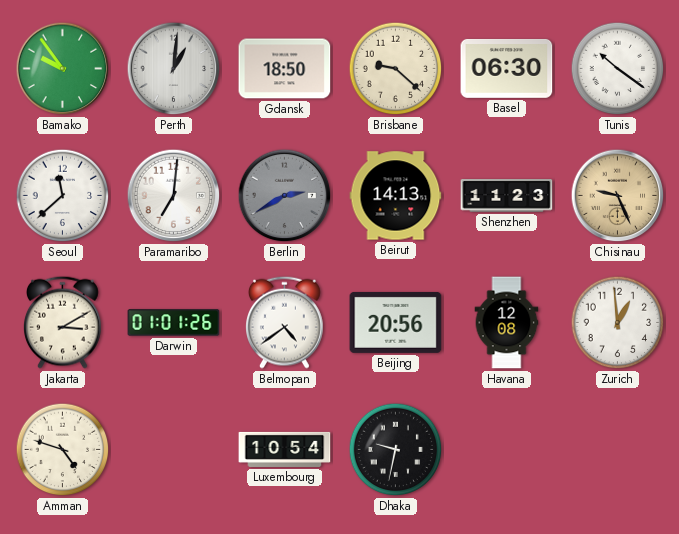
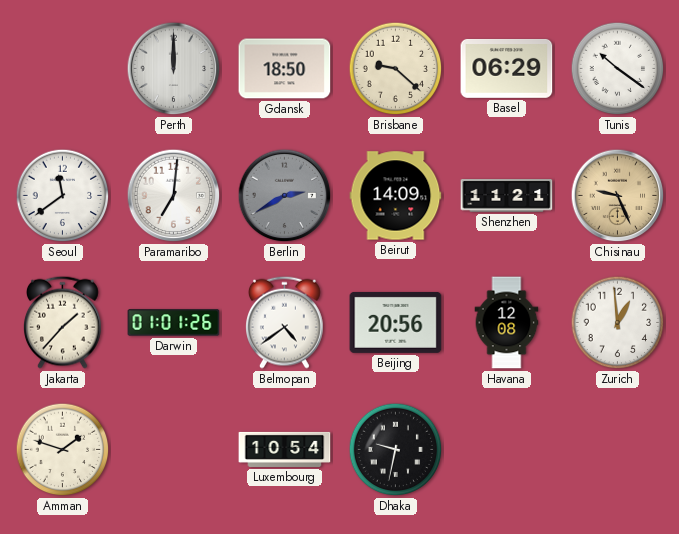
Bamako: 9:54 -> none
Perth: 1:01 -> 12:00
Basel: 06:30 -> 06:29
Seoul: 11:38 -> 11:39
Beirut: 14:13 -> 14:09
Shenzhen: 11:23 -> 11:21
Jakarta: 3:10 -> 1:37
Amman: 4:48 -> 1:48
